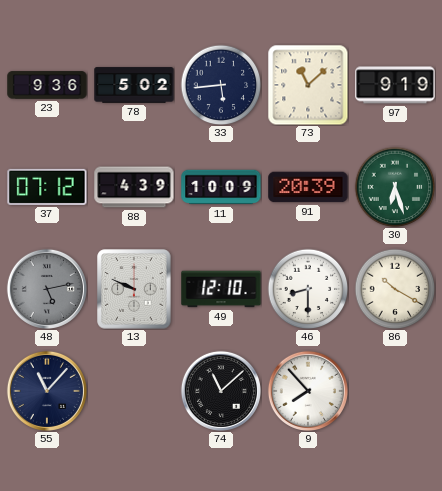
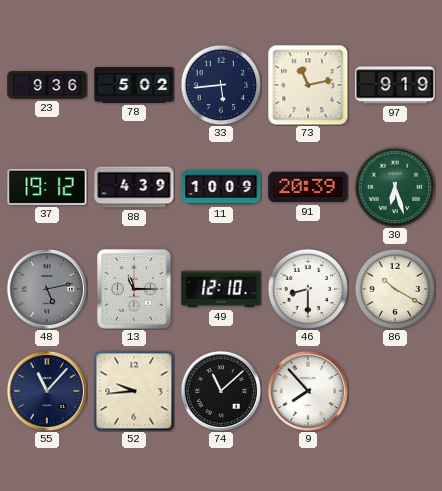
73: 11:08 -> 11:13
37: 07:12 -> 19:12
13: 9:49 -> 11:15
52: none -> 9:44
